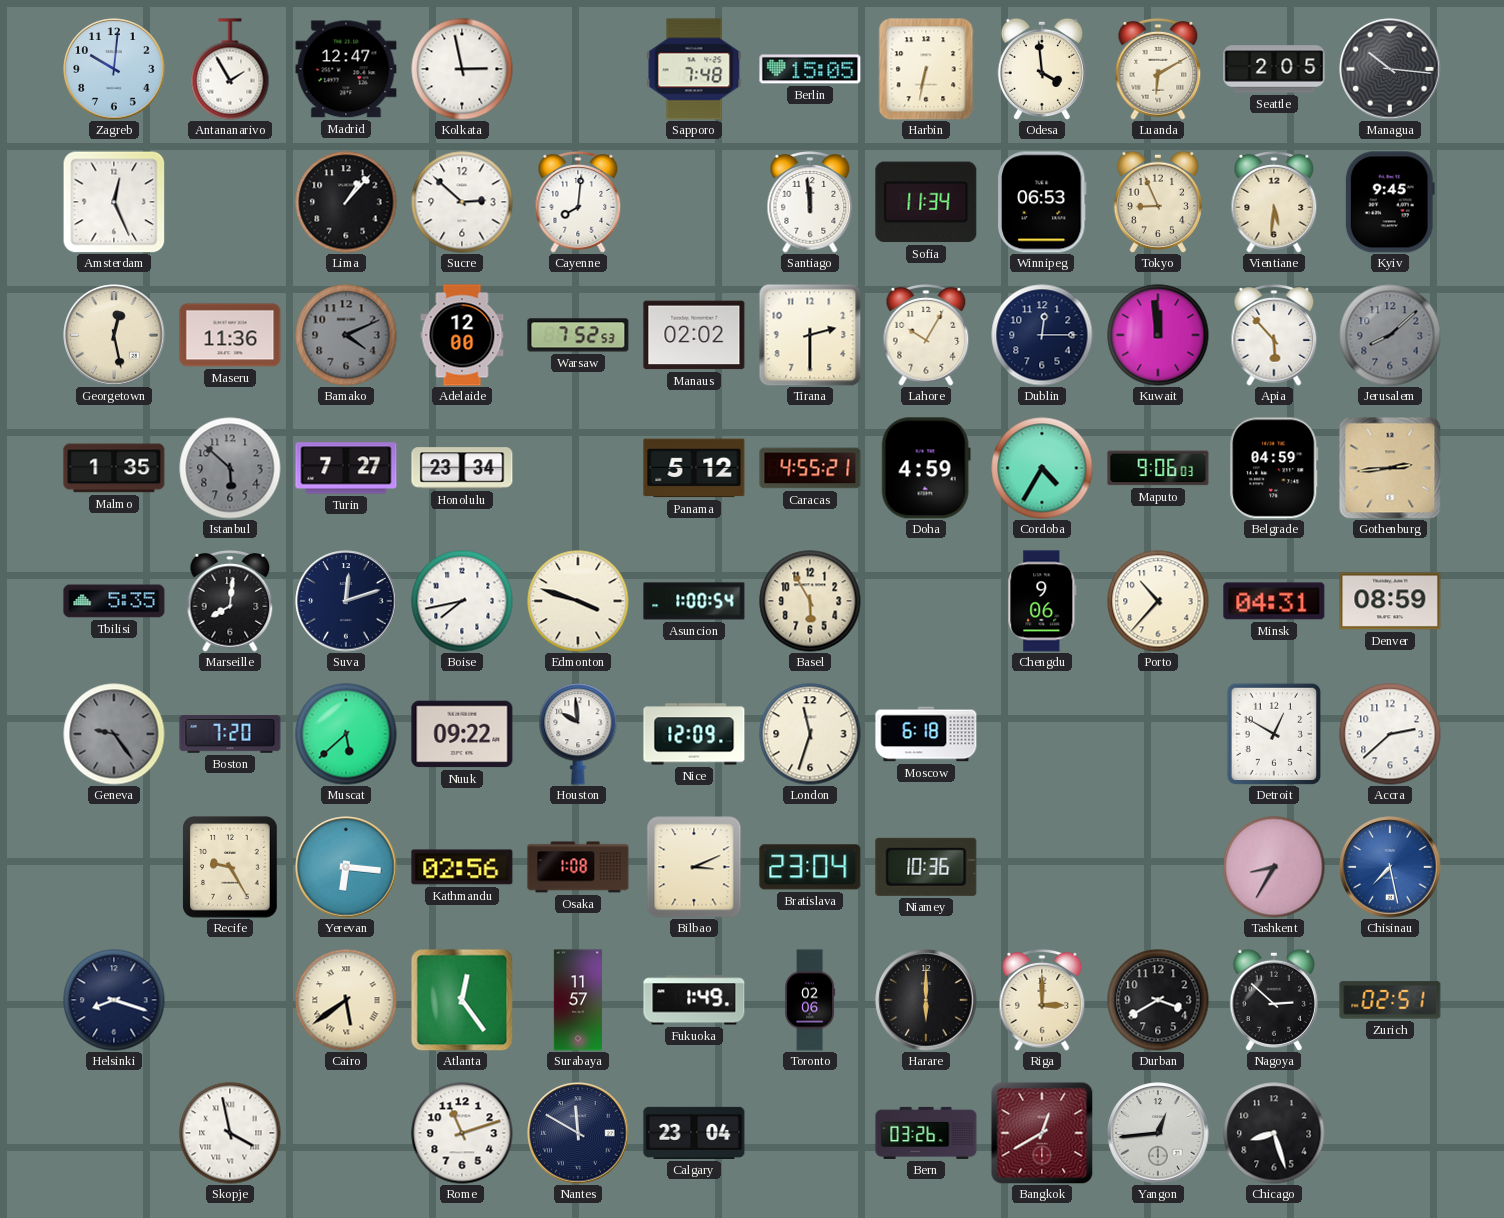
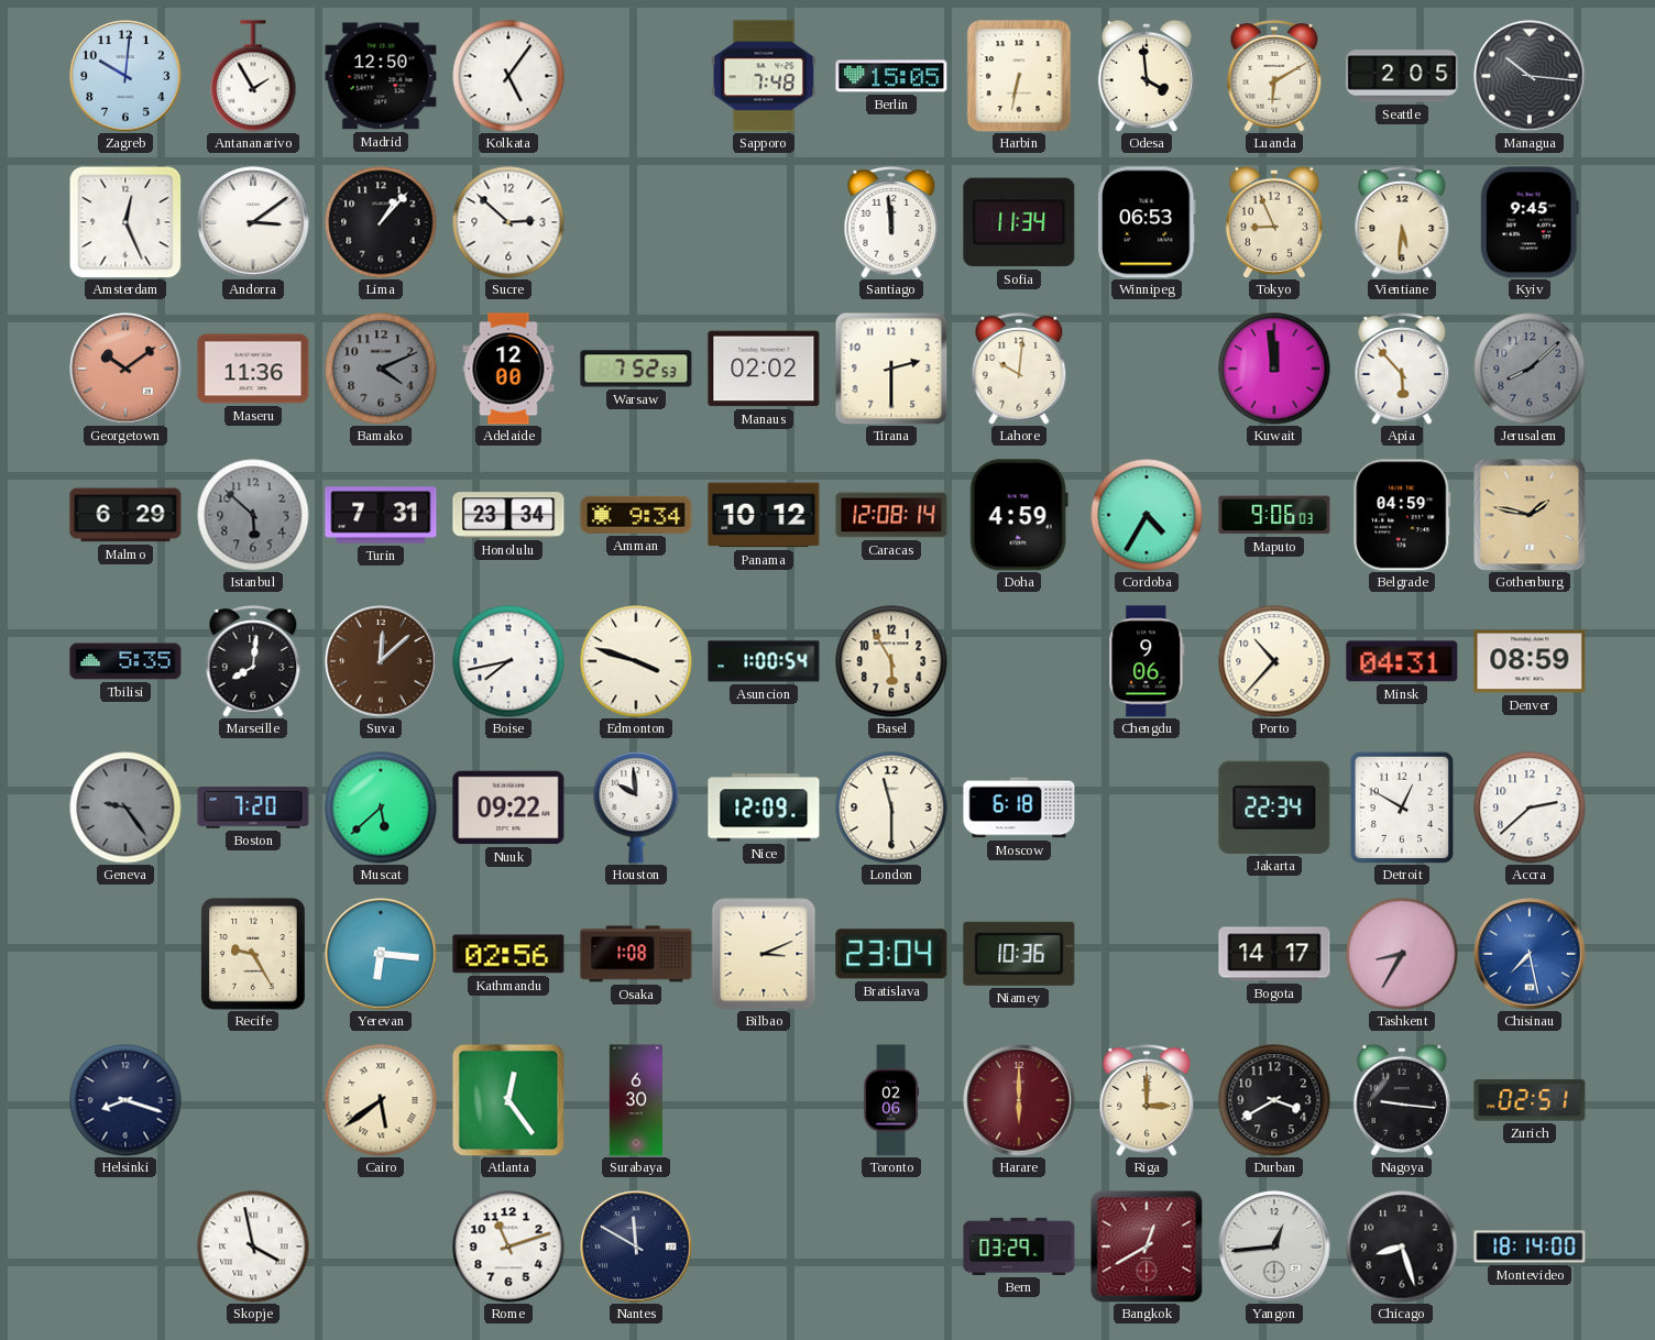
Madrid: 12:47 -> 12:50
Kolkata: 2:58 -> 5:06
Andorra: none -> 3:09
Cayenne: 8:01 -> none
Georgetown: 12:28 -> 10:09
Georgetown dial: cream -> salmon
Lahore: 10:05 -> 10:01
Dublin: 12:15 -> none
Malmo: 1:35 -> 6:29
Turin: 7:27 -> 7:31
Amman: none -> 9:34
Panama: 5:12 -> 10:12
Caracas: 4:55 -> 12:08
Gothenburg: 2:44 -> 1:47
Suva: 12:12 -> 12:08
Suva dial: navy -> brown
London: 11:33 -> 11:30
Jakarta: none -> 22:34
Bogota: none -> 14:17
Surabaya: 11:57 -> 6:30
Fukuoka: 1:49 -> none
Harare dial: black -> burgundy
Nagoya: 2:52 -> 9:16
Calgary: 23:04 -> none
Bern: 03:26 -> 03:29
Montevideo: none -> 18:14
